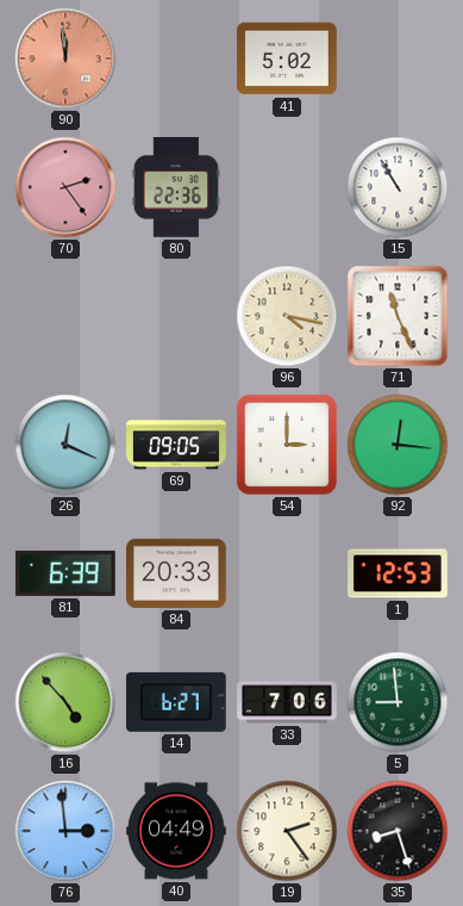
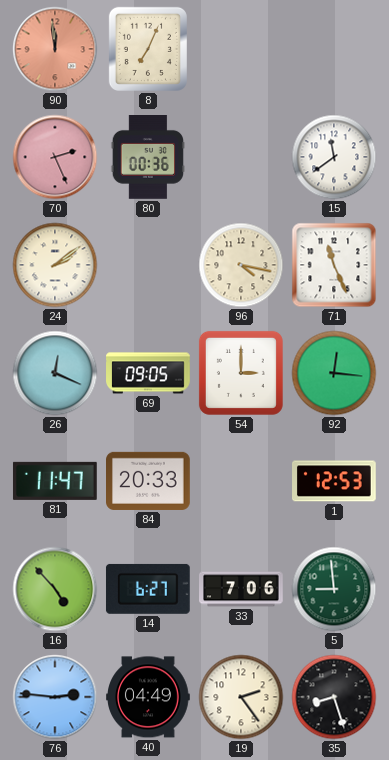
8: none -> 7:04
41: 5:02 -> none
70: 2:24 -> 2:26
80: 22:36 -> 00:36
15: 10:55 -> 11:39
24: none -> 2:09
81: 6:39 -> 11:47
76: 2:59 -> 2:46
